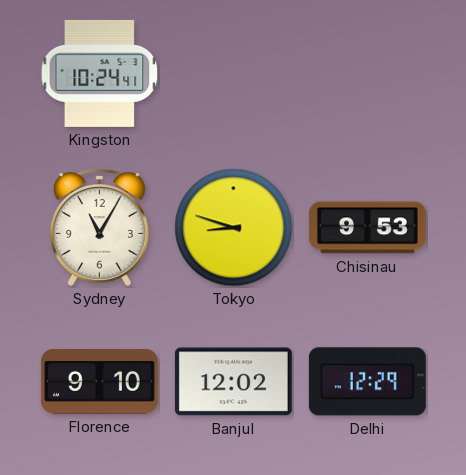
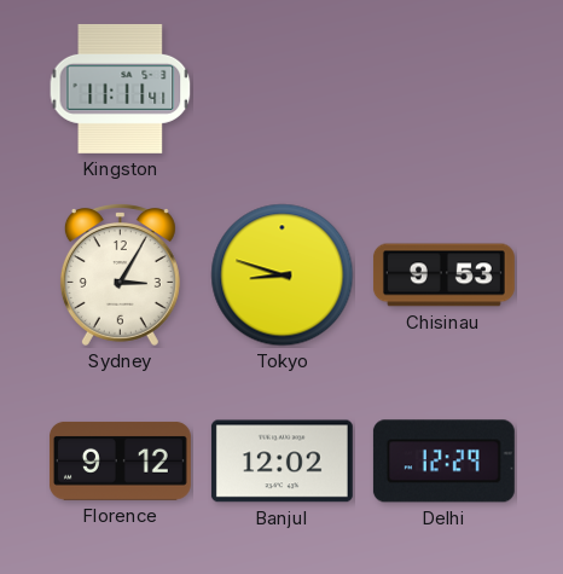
Kingston: 10:24 -> 11:11
Sydney: 11:05 -> 3:05
Florence: 9:10 -> 9:12
